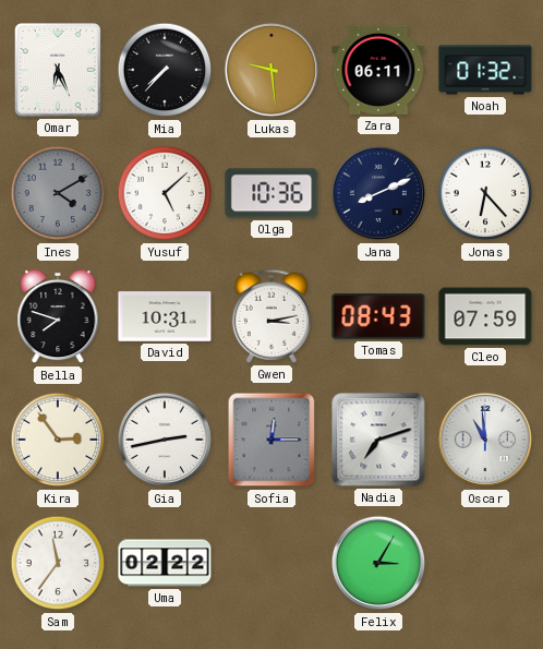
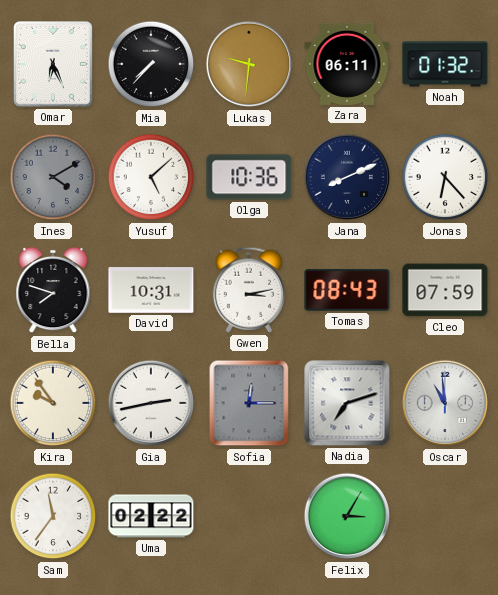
Lukas: 9:29 -> 9:31
Kira: 2:54 -> 9:54
